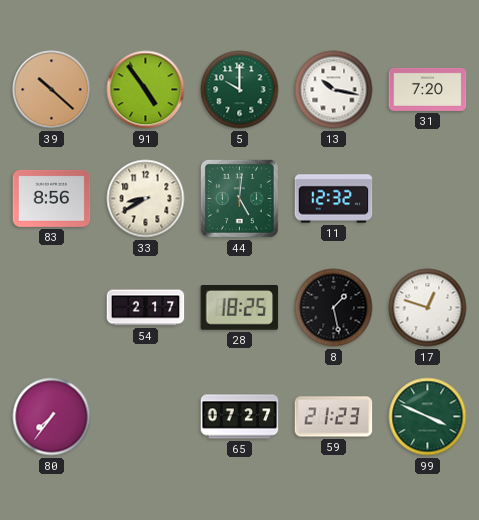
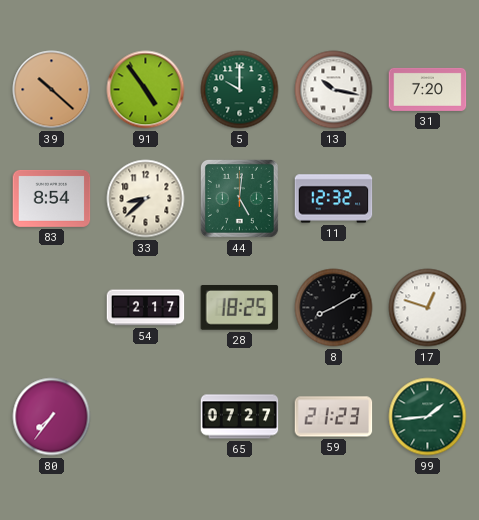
83: 8:56 -> 8:54
33: 8:40 -> 8:38
8: 1:28 -> 8:10
99: 3:49 -> 1:44
